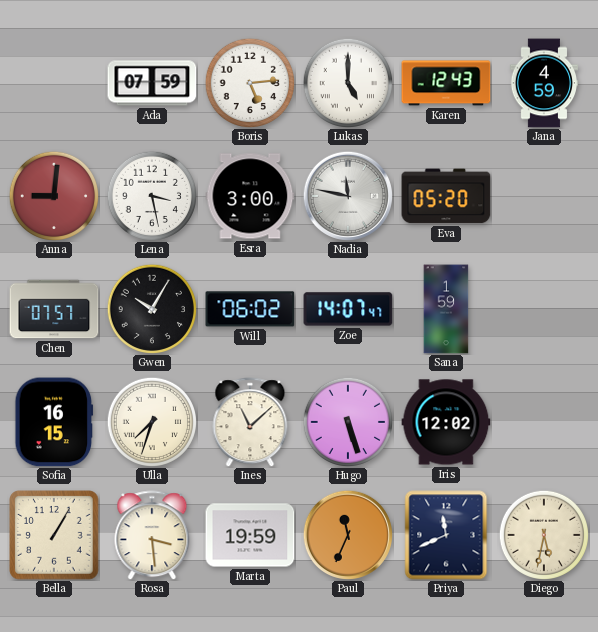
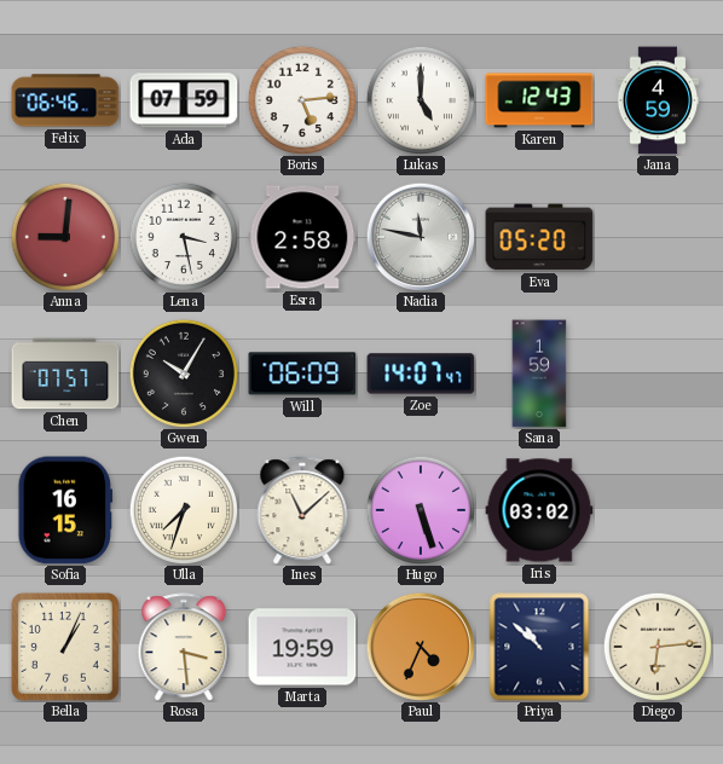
Felix: none -> 06:46
Esra: 3:00 -> 2:58
Will: 06:02 -> 06:09
Iris: 12:02 -> 03:02
Bella: 1:05 -> 1:04
Paul: 11:34 -> 4:34
Priya: 11:41 -> 10:52
Diego: 5:32 -> 6:14
